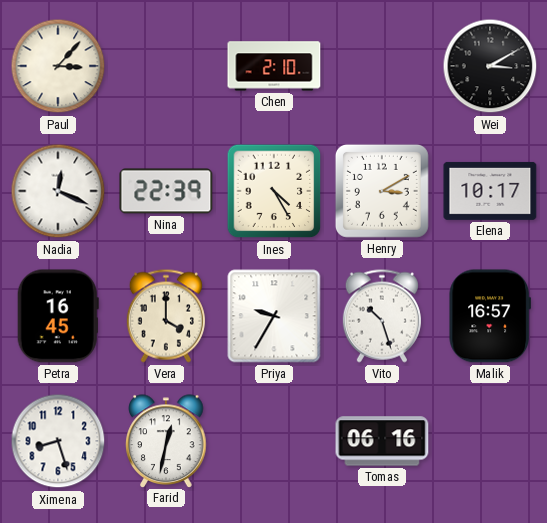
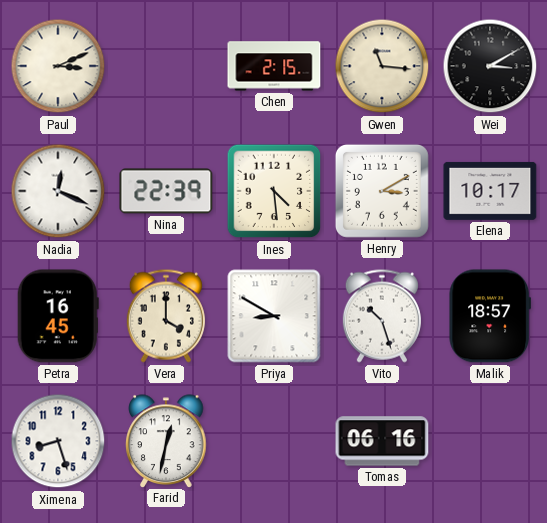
Paul: 3:07 -> 3:11
Chen: 2:10 -> 2:15
Gwen: none -> 11:16
Ines: 4:25 -> 4:29
Priya: 9:35 -> 8:50
Malik: 16:57 -> 18:57
